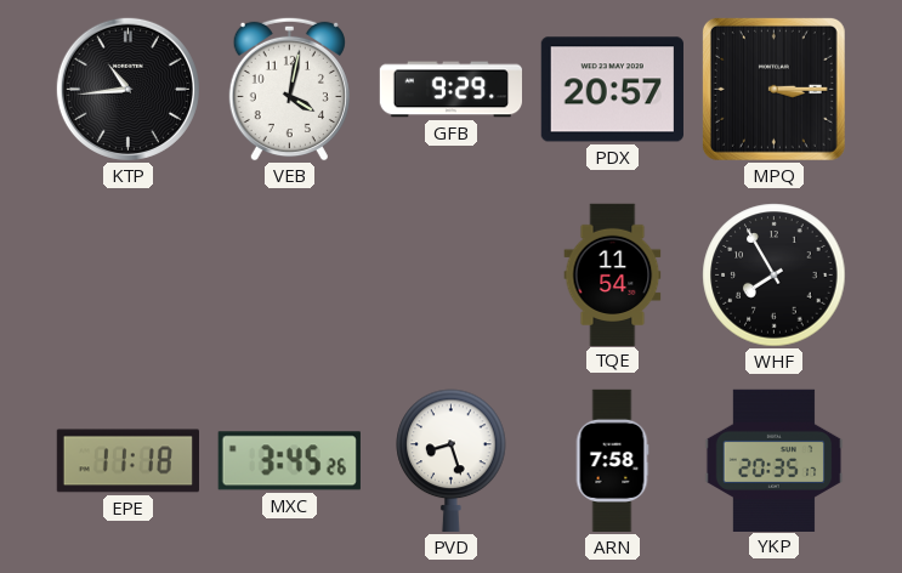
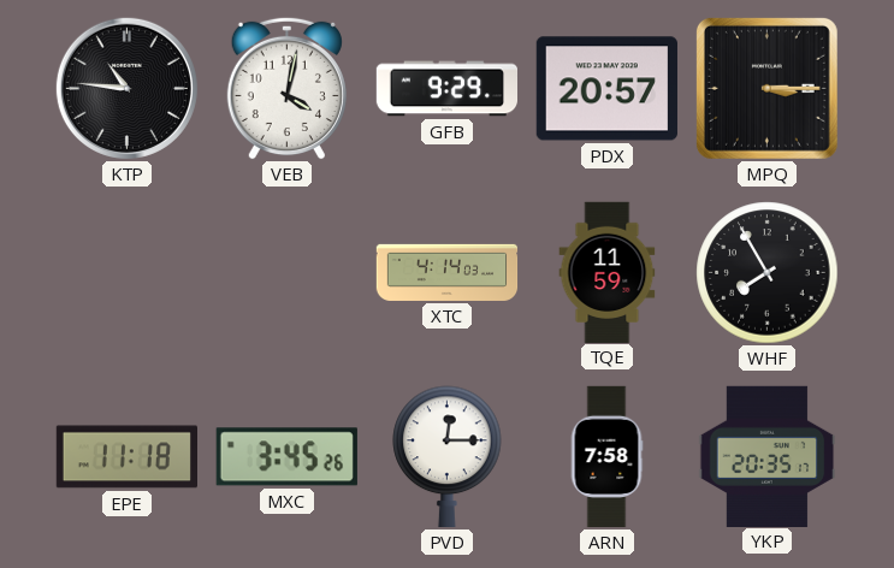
KTP: 10:44 -> 10:46
XTC: none -> 4:14
TQE: 11:54 -> 11:59
PVD: 8:27 -> 12:15
